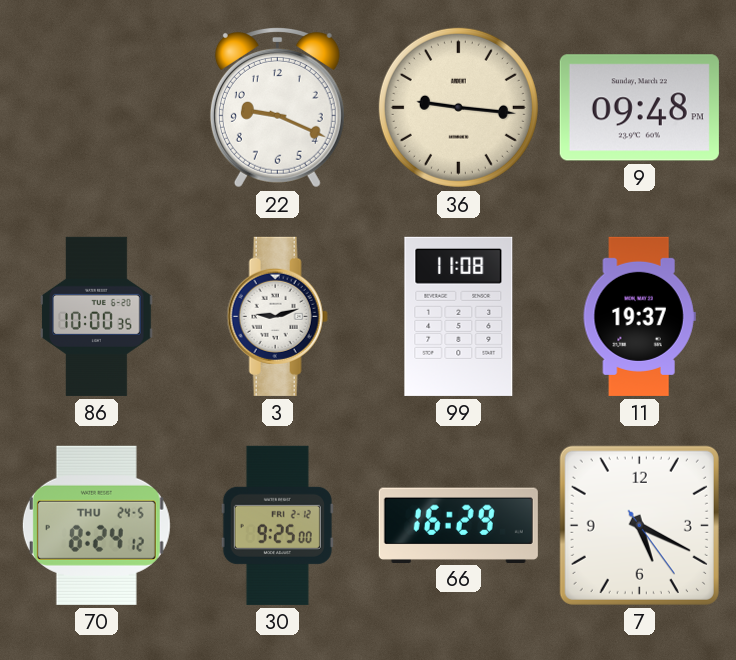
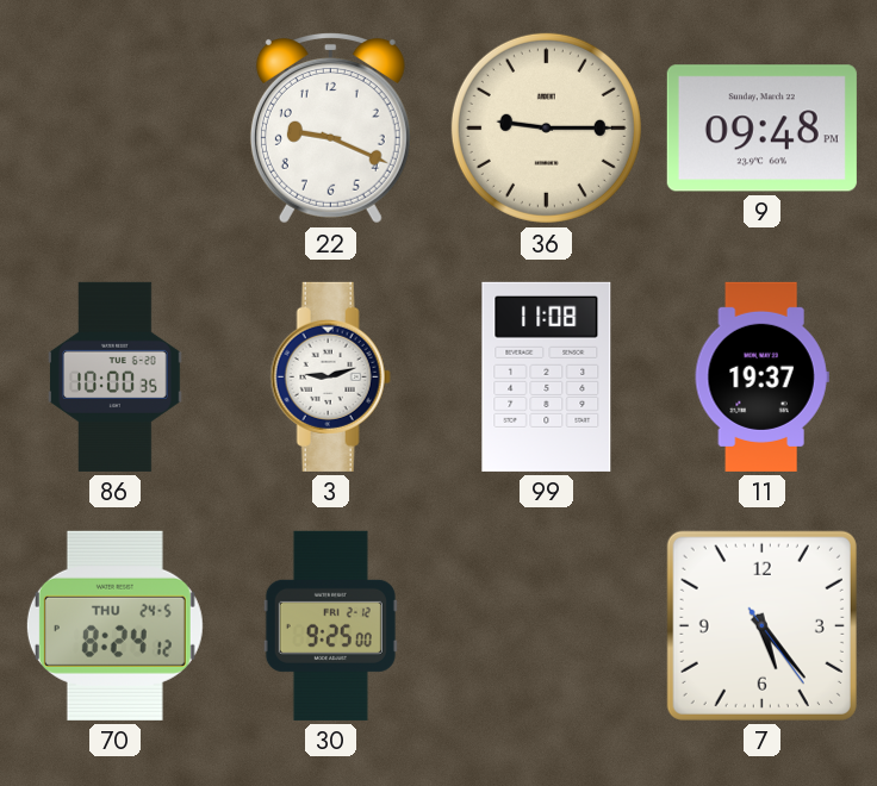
36: 9:16 -> 9:15
66: 16:29 -> none
7: 5:19 -> 5:23
